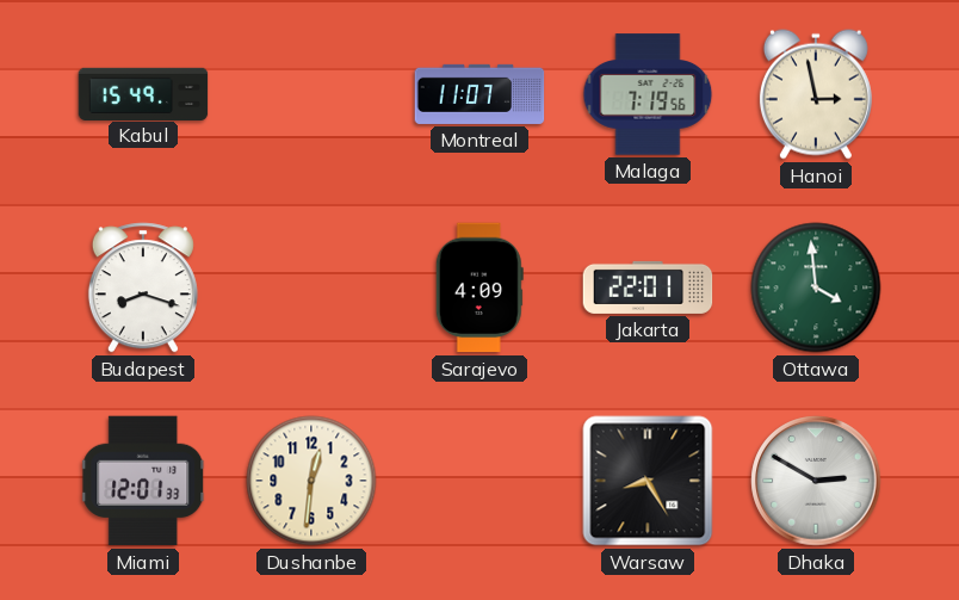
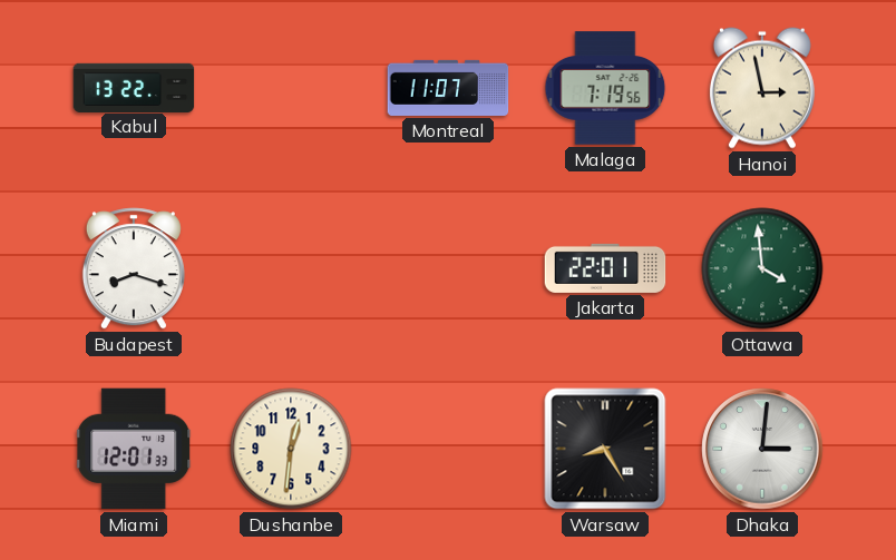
Kabul: 15:49 -> 13:22
Sarajevo: 4:09 -> none
Dhaka: 2:50 -> 3:01
